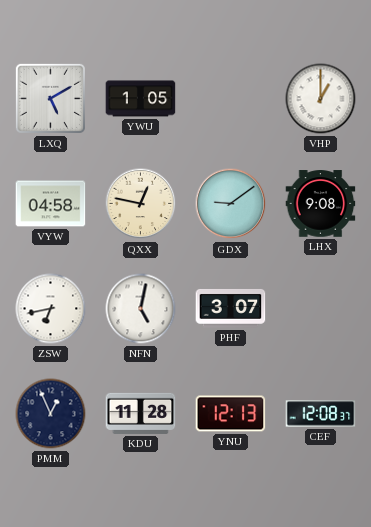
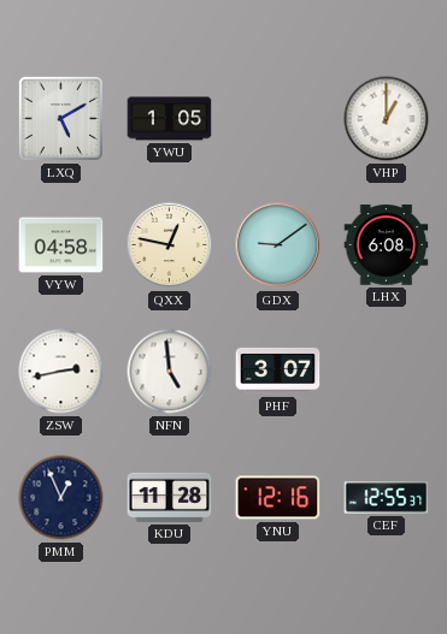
LHX: 9:08 -> 6:08
ZSW: 6:43 -> 2:43
NFN: 5:02 -> 4:59
YNU: 12:13 -> 12:16
CEF: 12:08 -> 12:55
